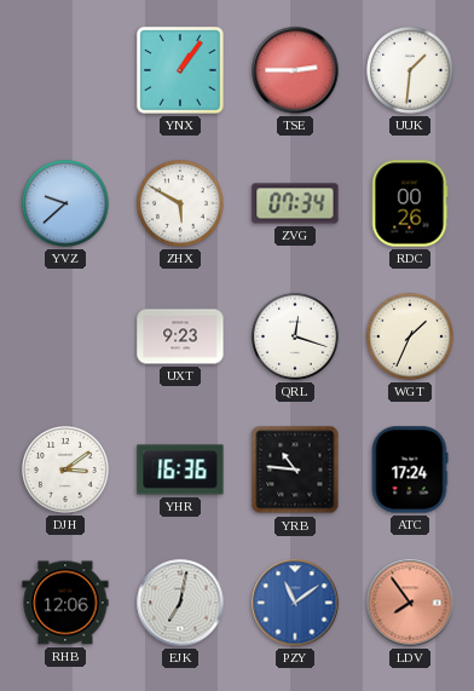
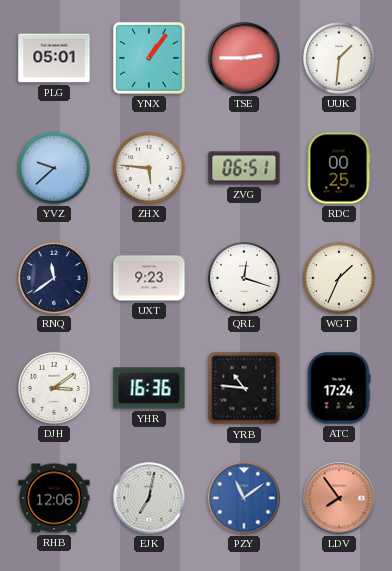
PLG: none -> 05:01
ZHX: 5:50 -> 5:46
ZVG: 07:34 -> 06:51
RDC: 00:26 -> 00:25
RNQ: none -> 11:39
